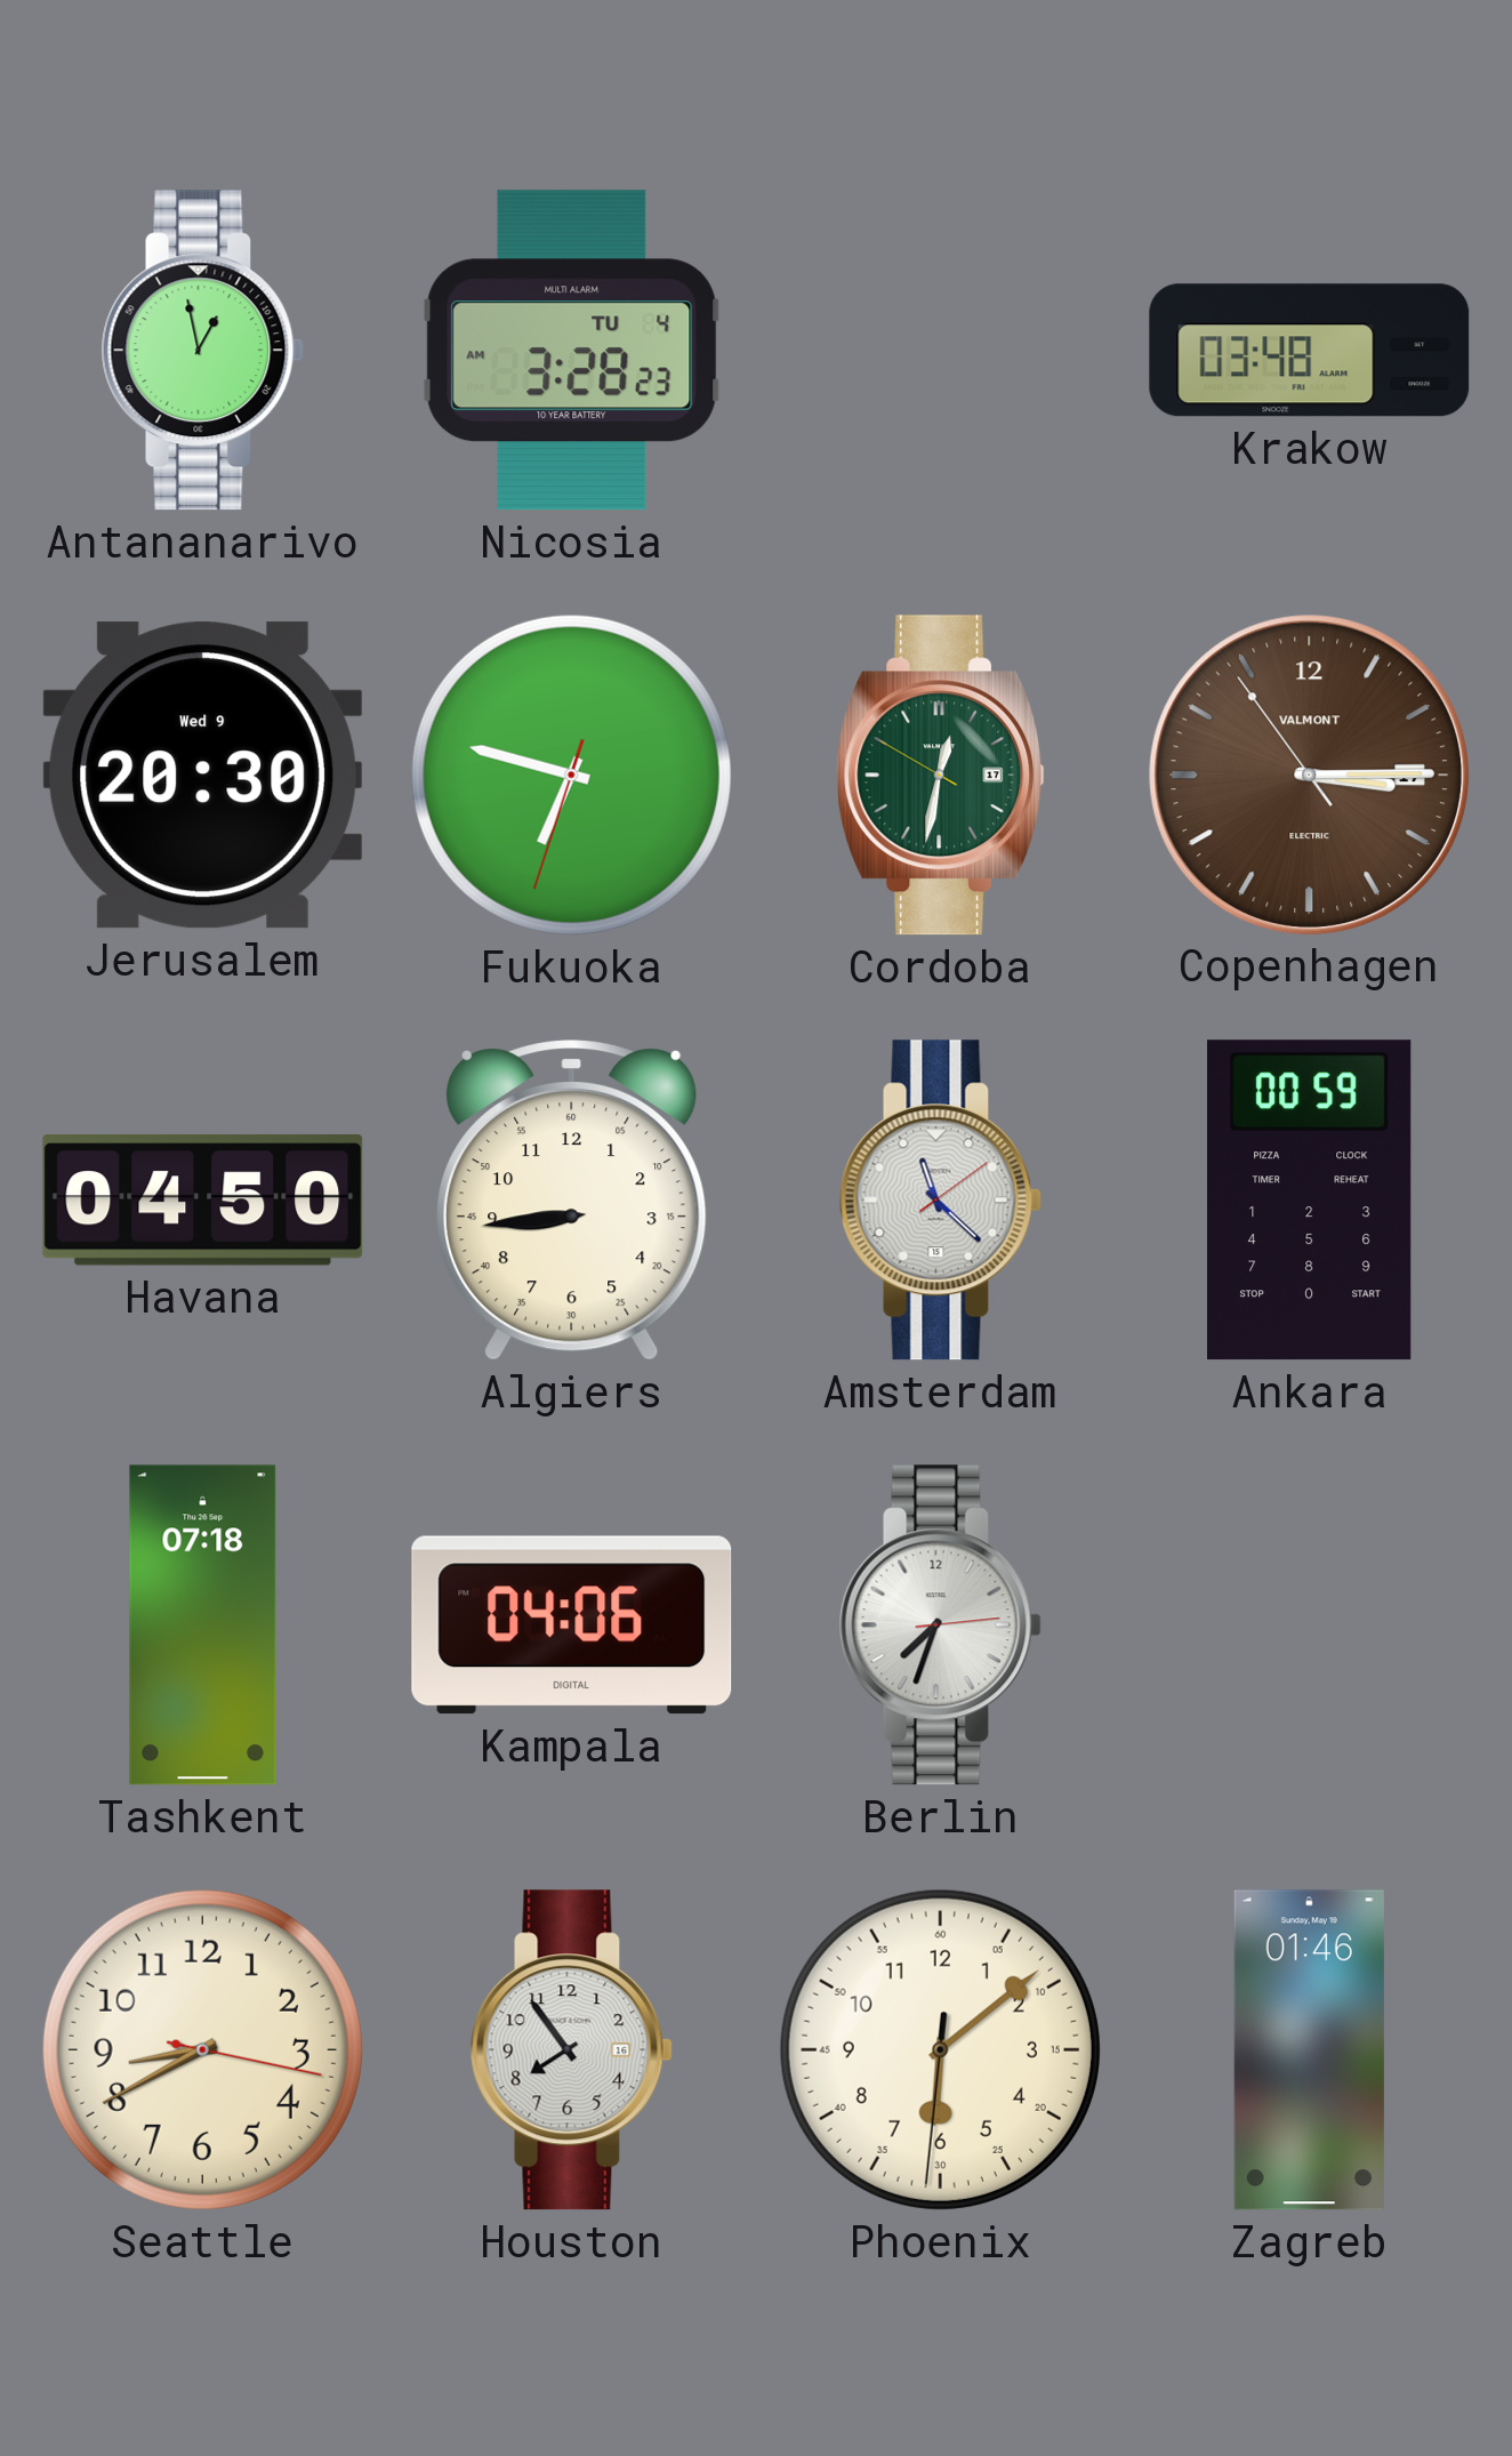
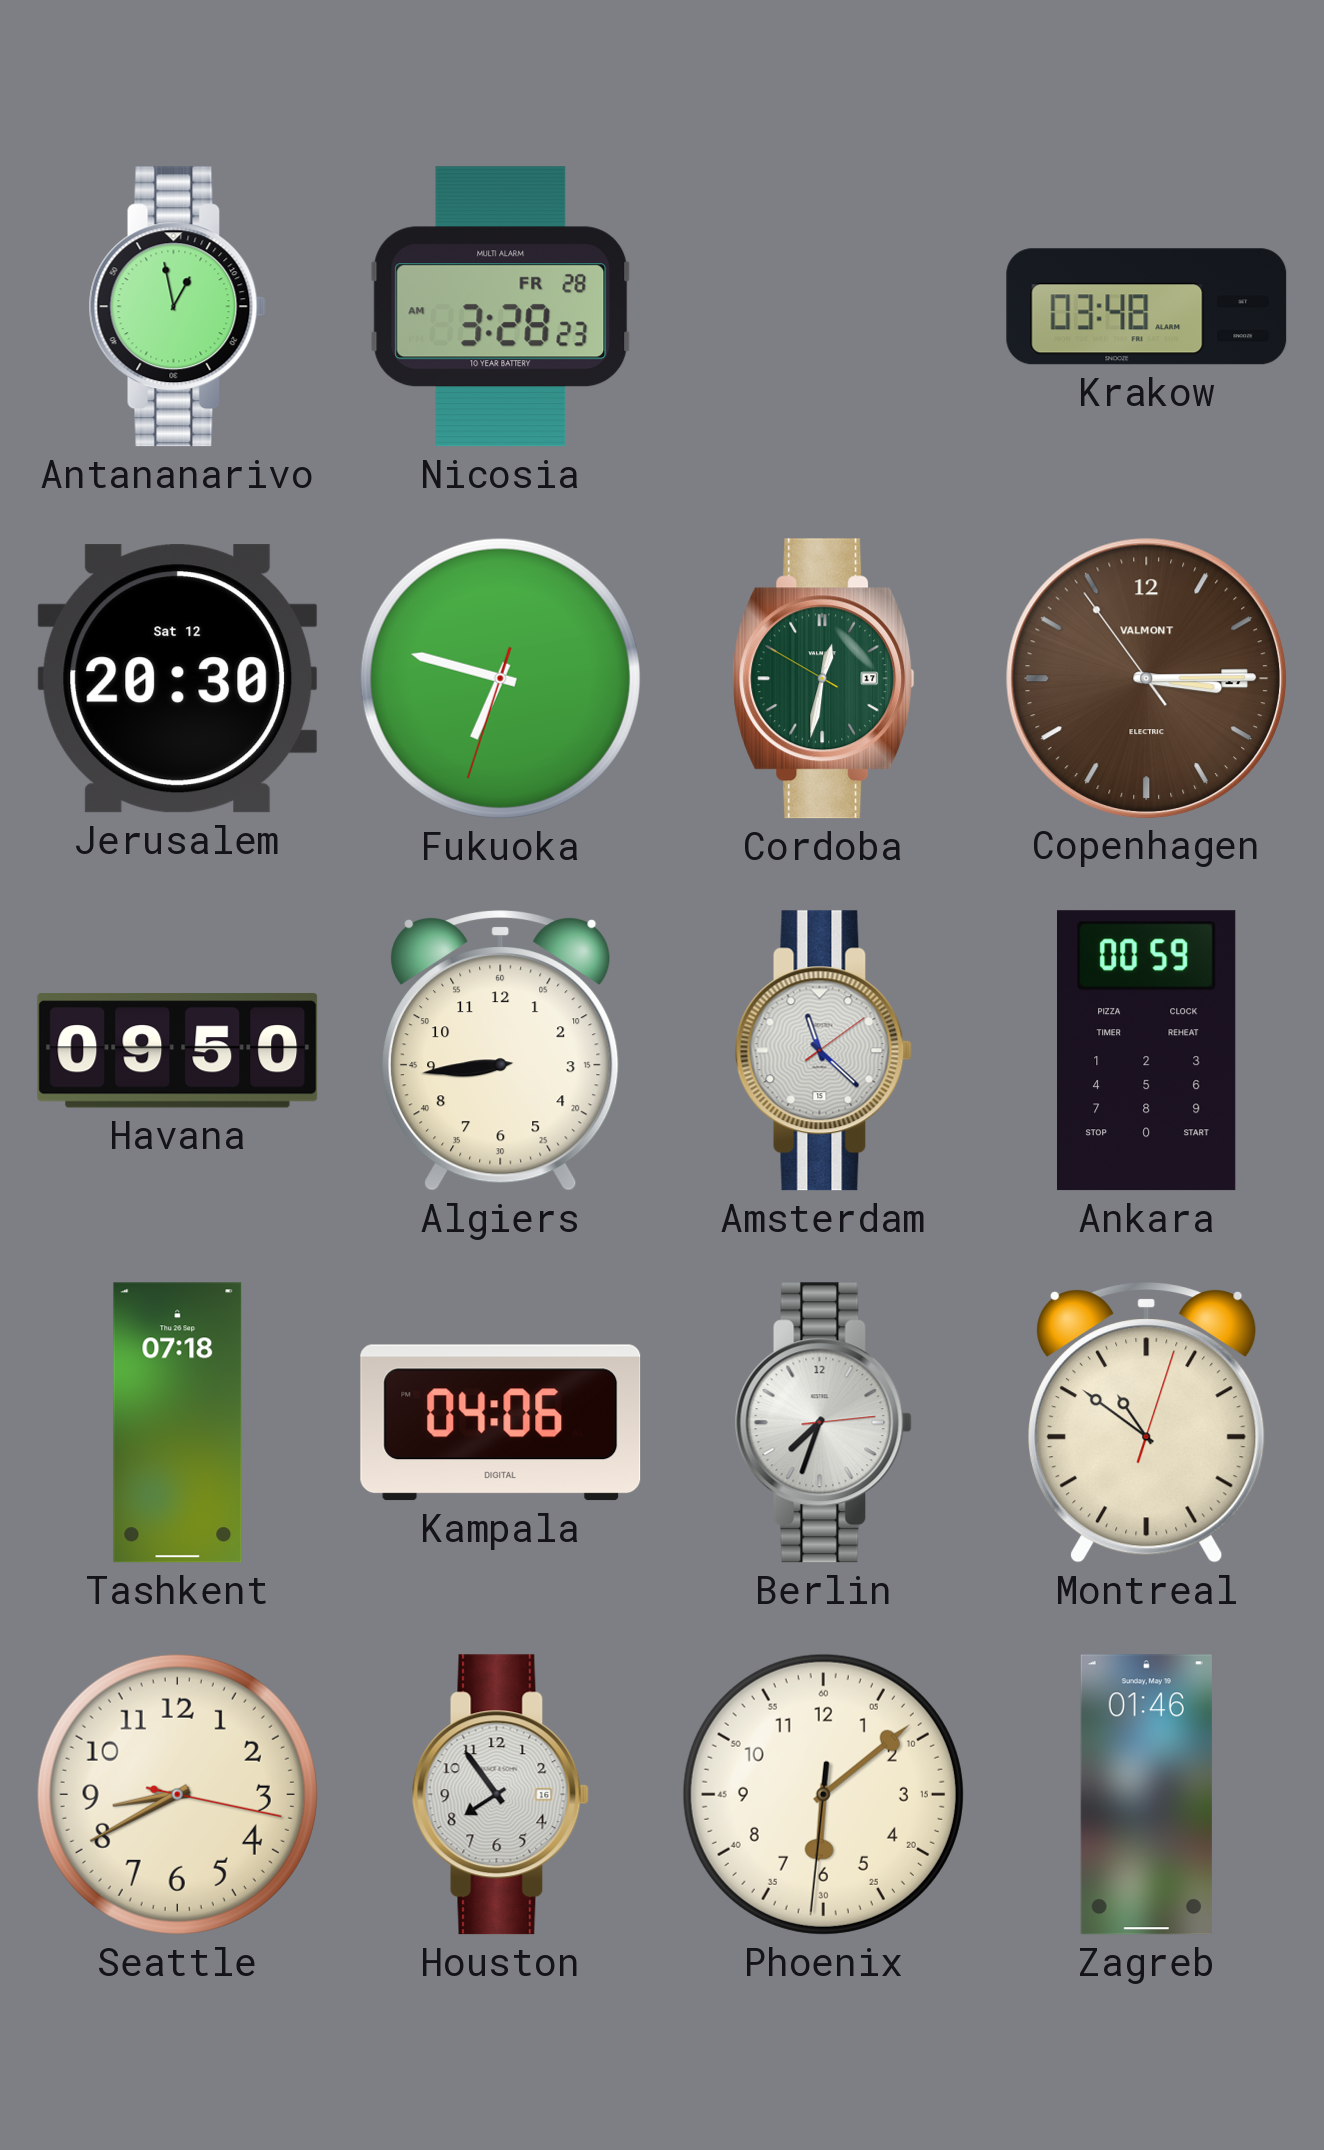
Nicosia date: TU 4 -> FR 28
Jerusalem date: Wed 9 -> Sat 12
Havana: 04:50 -> 09:50
Montreal: none -> 10:51
